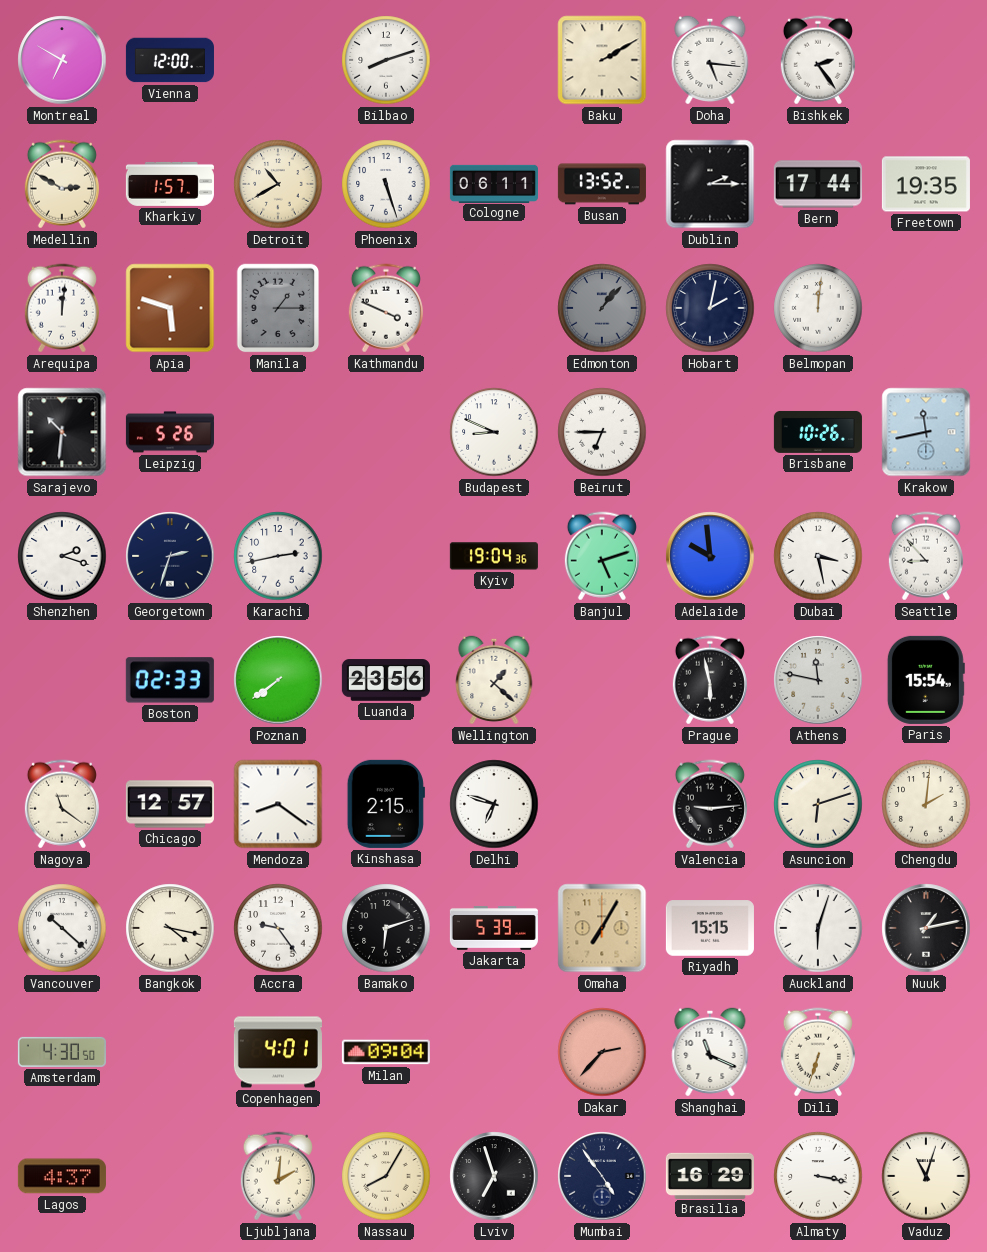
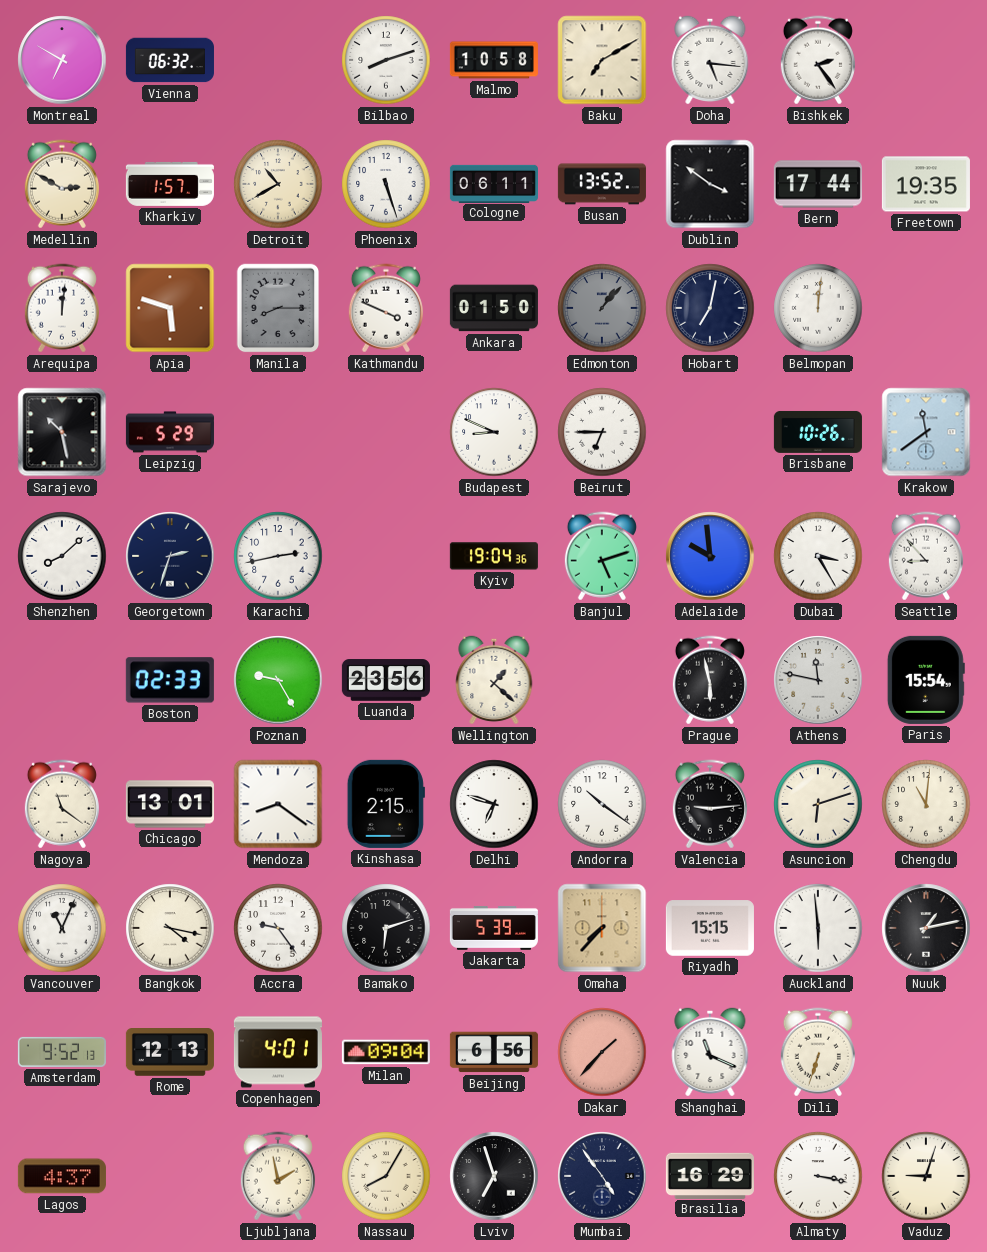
Vienna: 12:00 -> 06:32
Malmo: none -> 10:58
Baku: 2:10 -> 7:10
Dublin: 2:15 -> 3:51
Manila: 1:15 -> 8:15
Ankara: none -> 01:50
Hobart: 2:02 -> 7:02
Sarajevo: 10:31 -> 10:28
Leipzig: 5:26 -> 5:29
Krakow: 11:43 -> 11:39
Shenzhen: 2:18 -> 8:08
Dubai: 3:28 -> 3:25
Poznan: 7:39 -> 9:25
Chicago: 12:57 -> 13:01
Andorra: none -> 10:21
Chengdu: 2:01 -> 11:01
Vancouver: 10:22 -> 11:04
Omaha: 7:05 -> 7:37
Auckland: 6:03 -> 5:59
Amsterdam: 4:30 -> 9:52
Rome: none -> 12:13
Beijing: none -> 6:56
Dakar: 2:37 -> 1:37
Ljubljana: 2:01 -> 1:58
Vaduz: 11:03 -> 9:03
